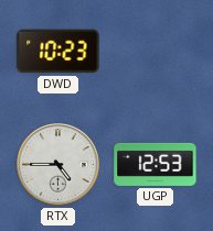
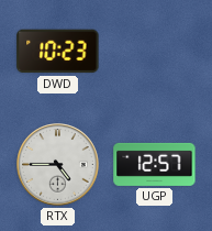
UGP: 12:53 -> 12:57
